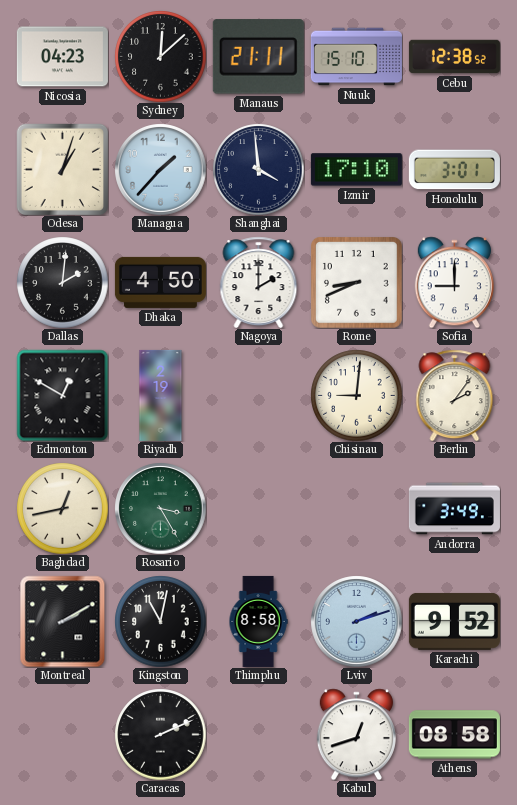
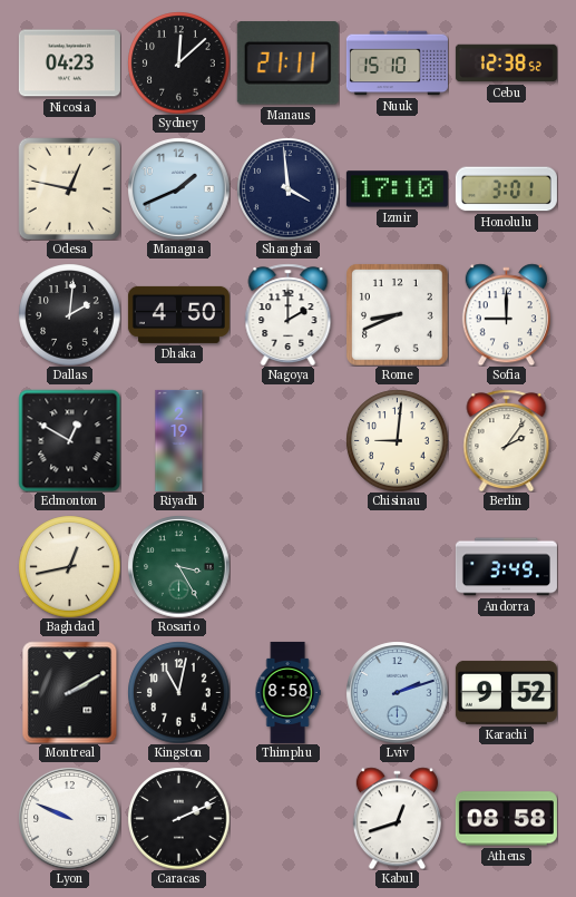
Odesa: 1:03 -> 12:47
Managua: 1:37 -> 1:41
Lyon: none -> 9:49
